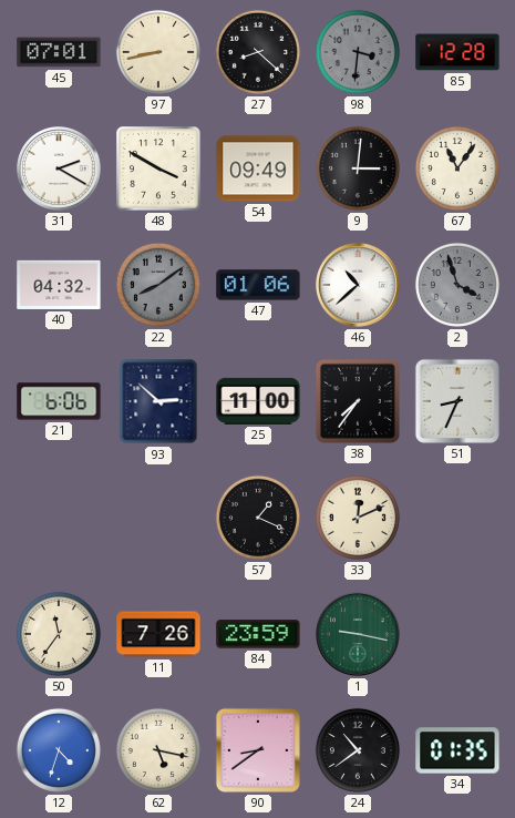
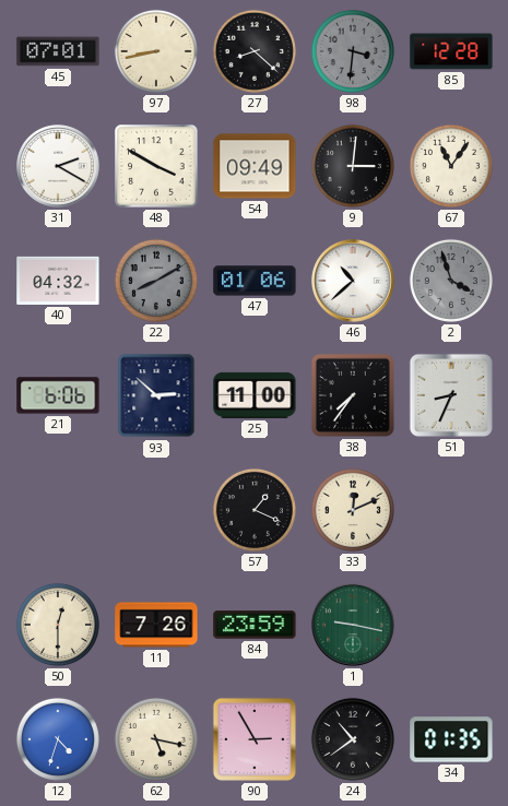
22: 8:09 -> 8:10
50: 11:36 -> 12:30
90: 8:39 -> 2:55
